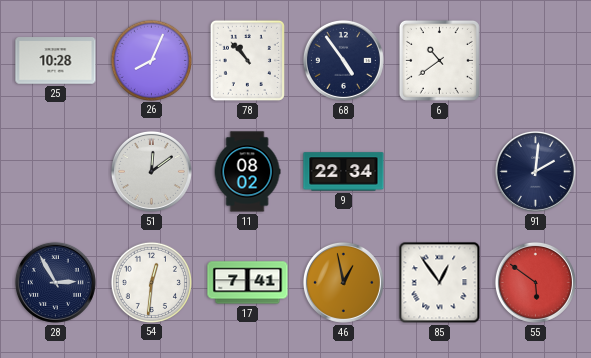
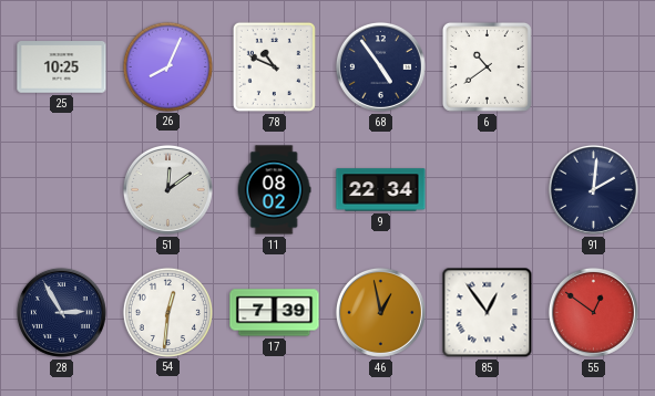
25: 10:28 -> 10:25
78: 10:53 -> 10:49
17: 7:41 -> 7:39
55: 5:51 -> 12:51
